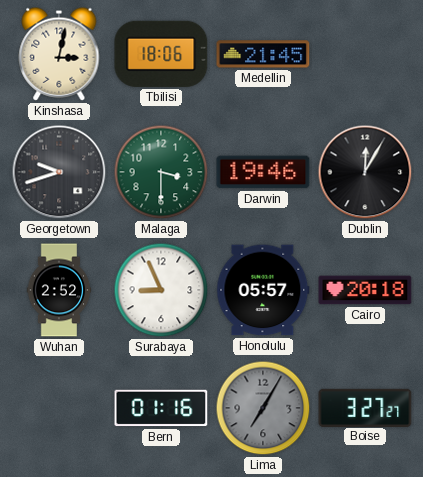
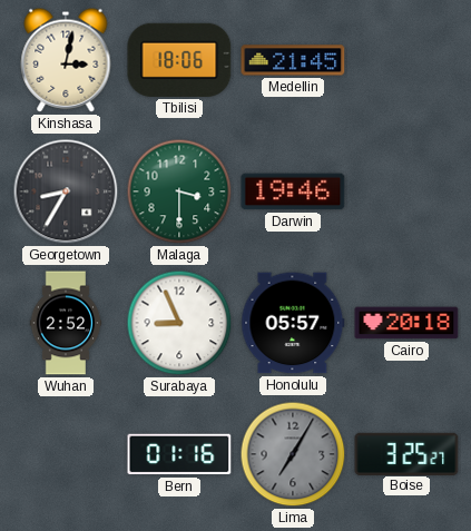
Georgetown: 9:42 -> 8:35
Dublin: 12:05 -> none
Boise: 3:27 -> 3:25
